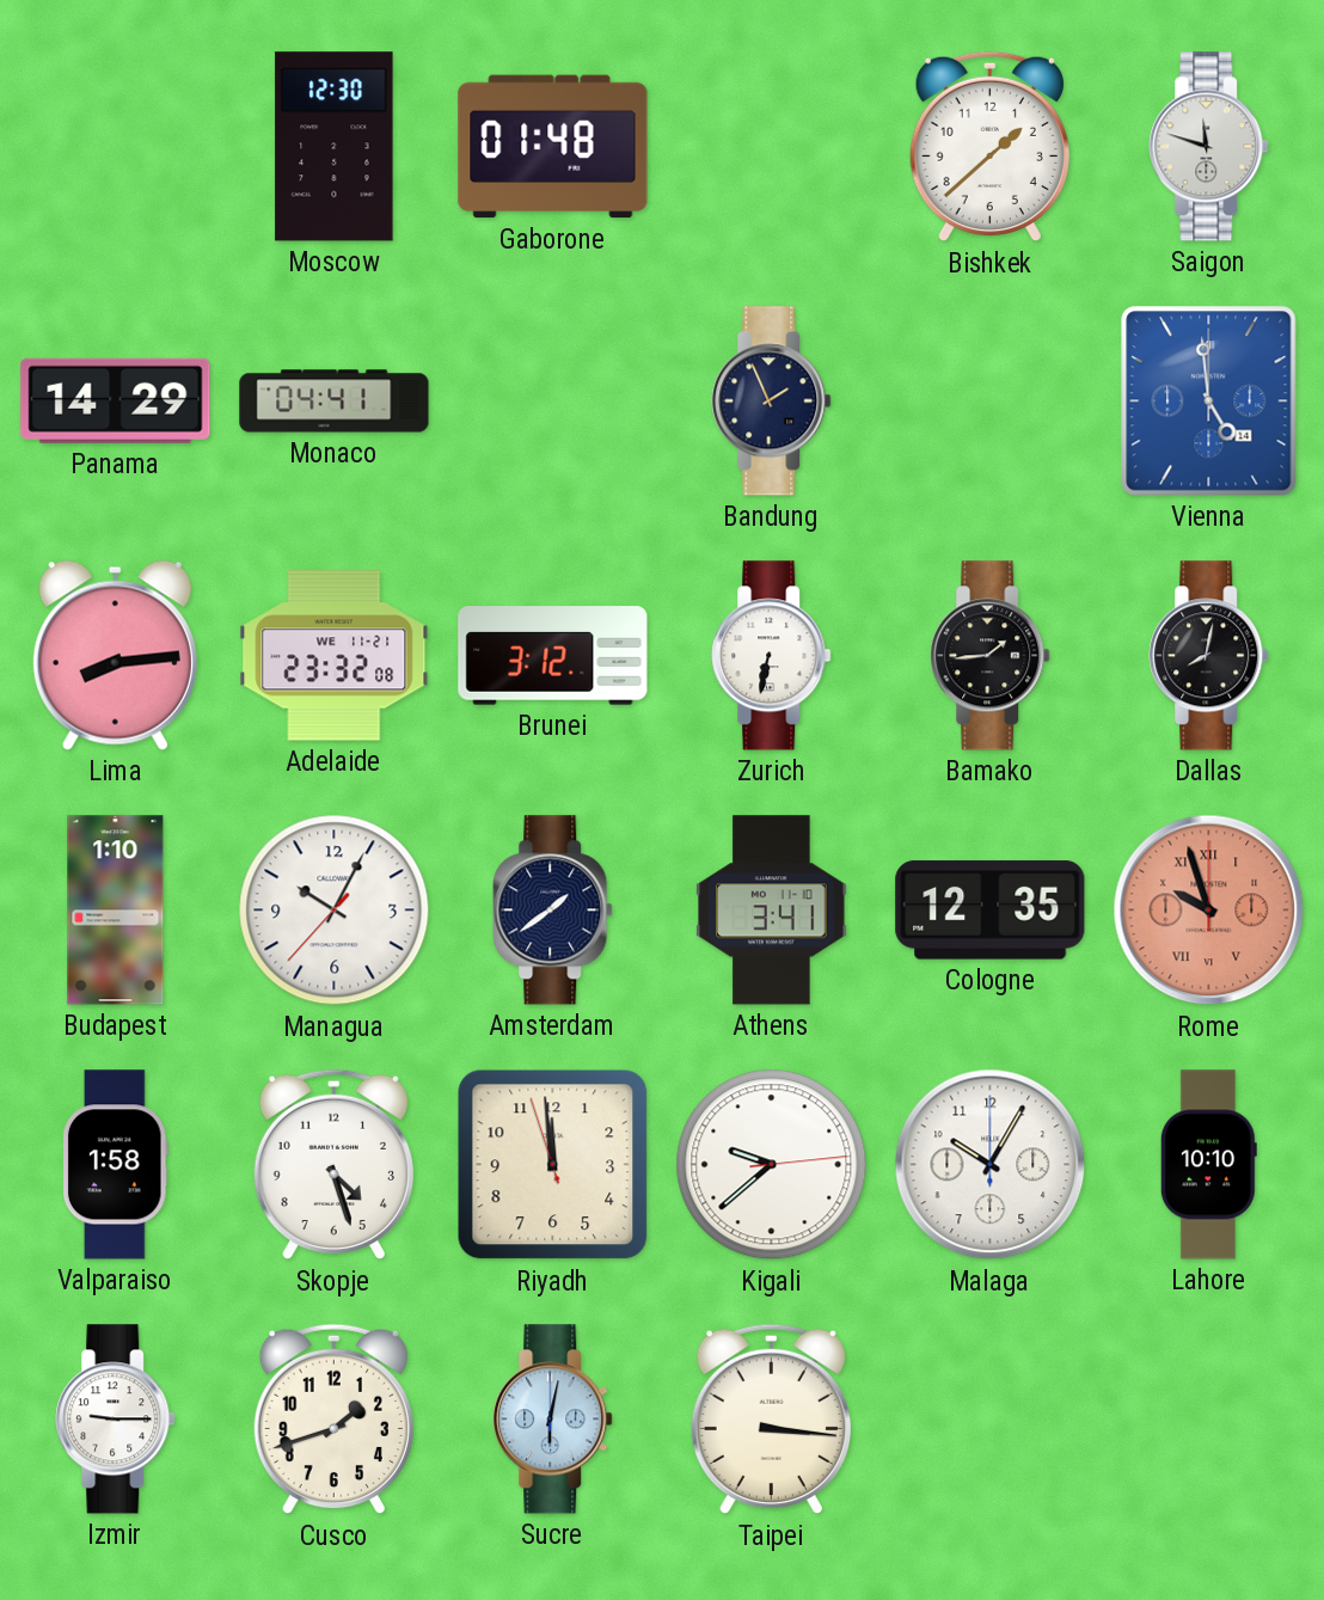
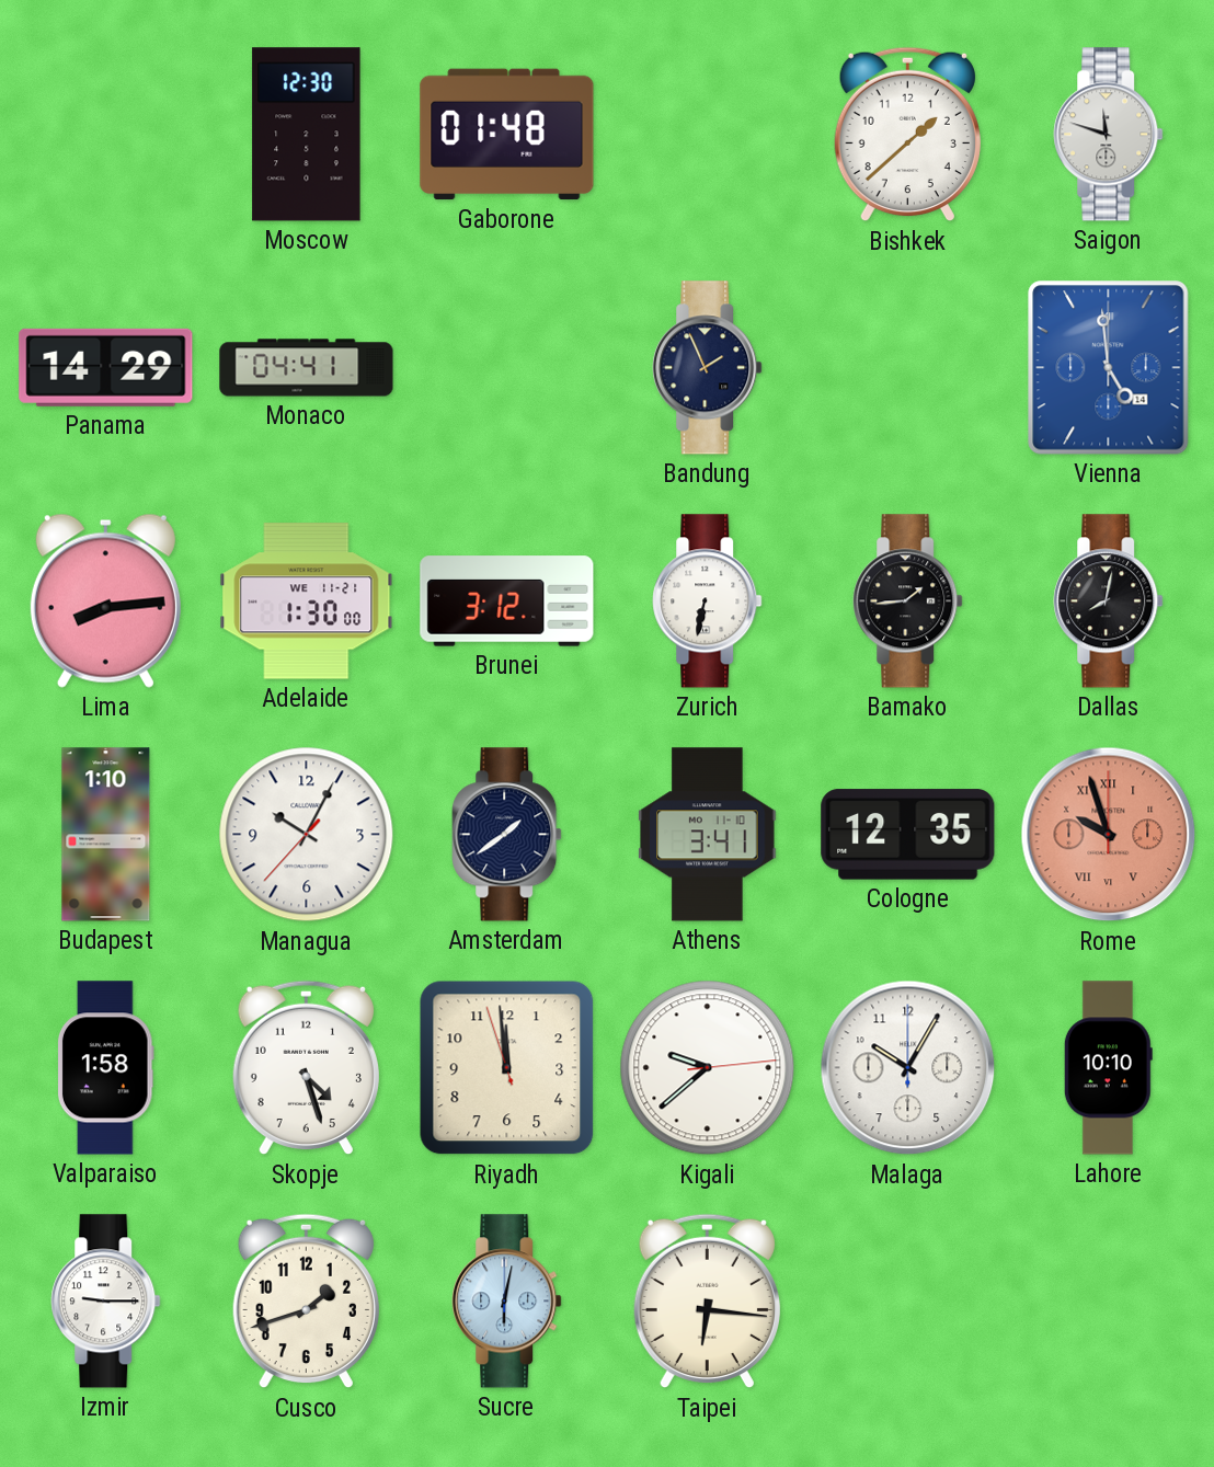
Adelaide: 23:32 -> 1:30
Taipei: 3:16 -> 6:16
